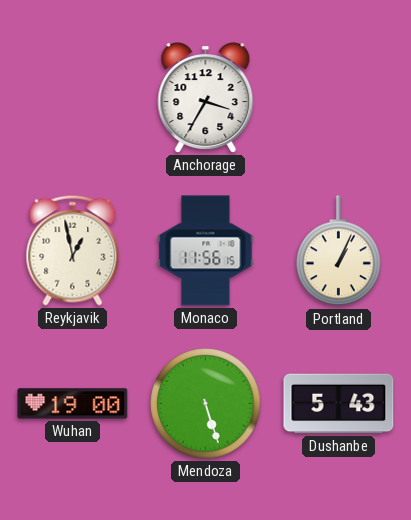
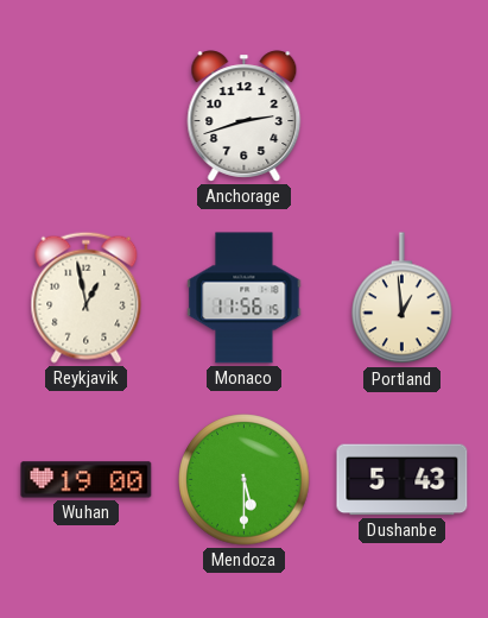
Anchorage: 3:35 -> 2:42
Portland: 1:04 -> 12:59
Mendoza: 5:27 -> 5:30
